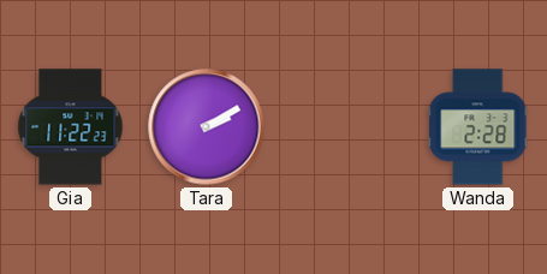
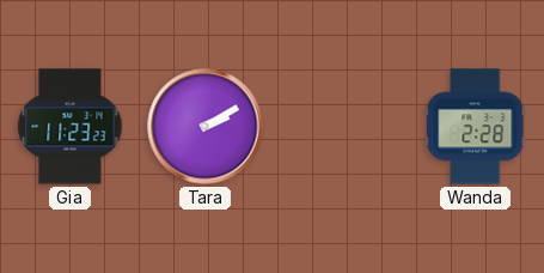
Gia: 11:22 -> 11:23
